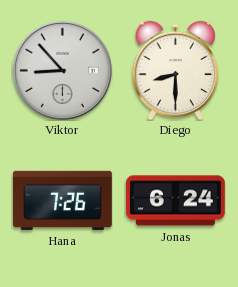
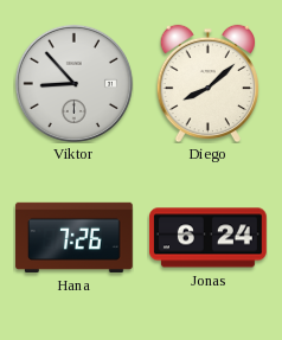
Diego: 8:30 -> 8:08
